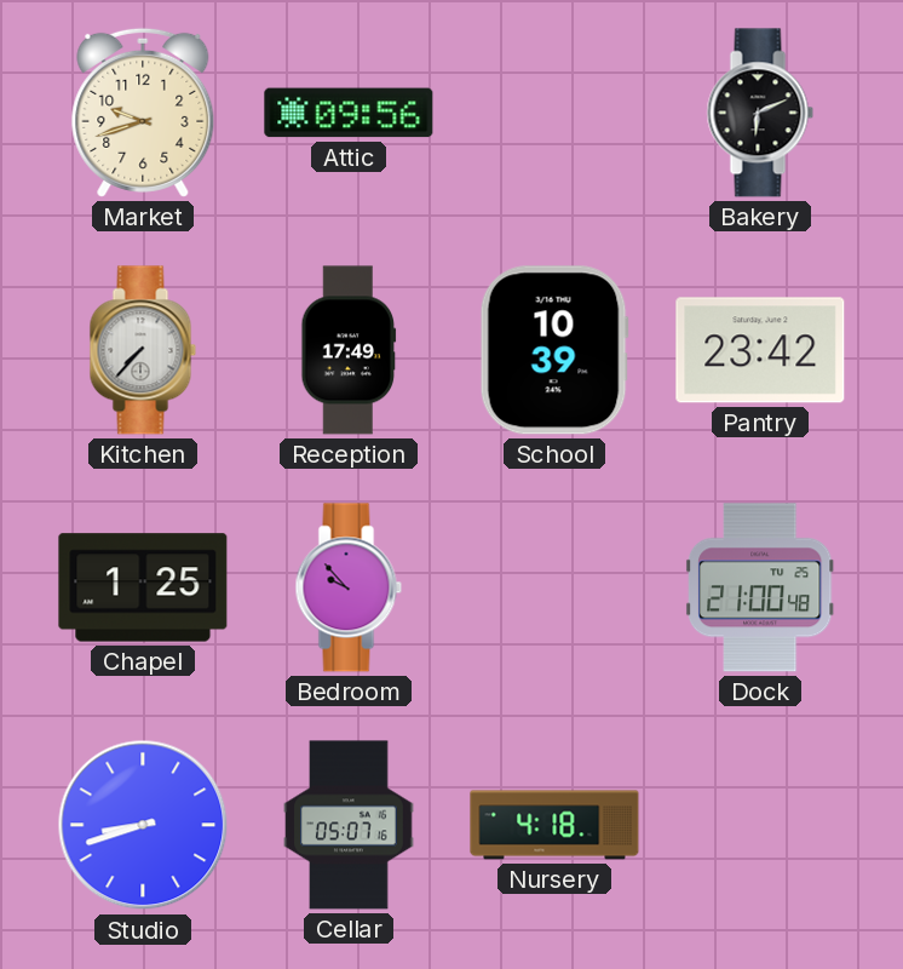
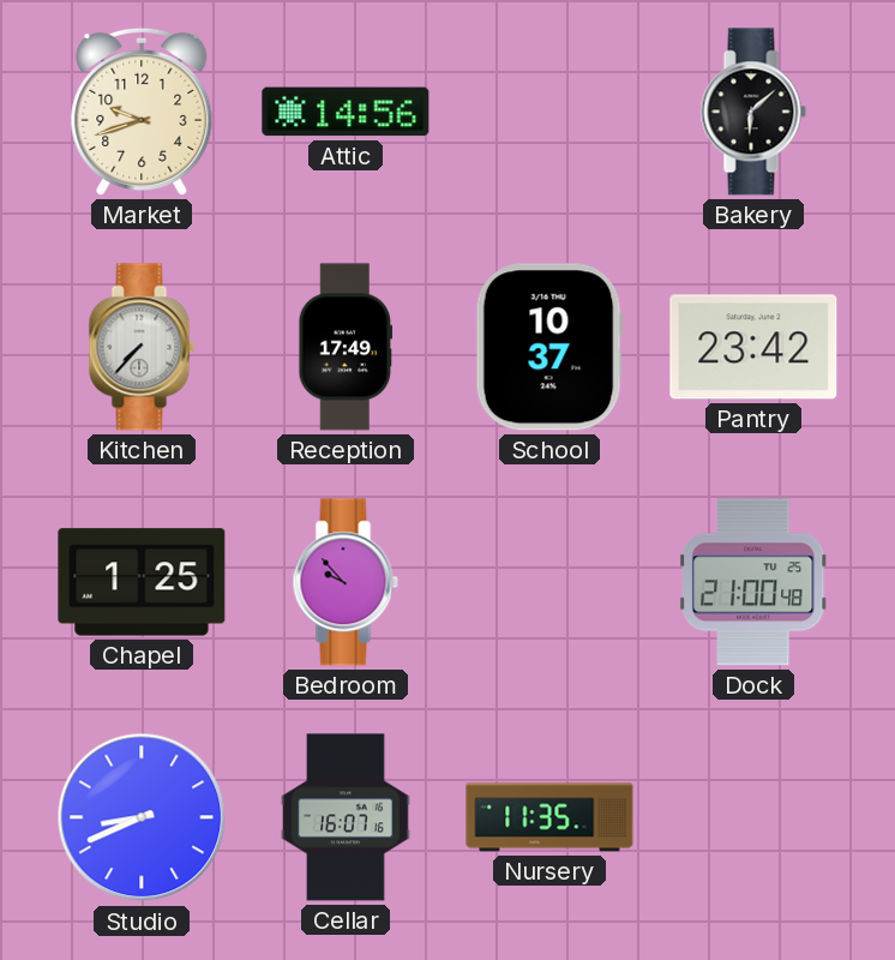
Attic: 09:56 -> 14:56
Bakery: 6:11 -> 6:08
School: 10:39 -> 10:37
Studio: 8:42 -> 8:41
Cellar: 05:07 -> 16:07
Nursery: 4:18 -> 11:35
